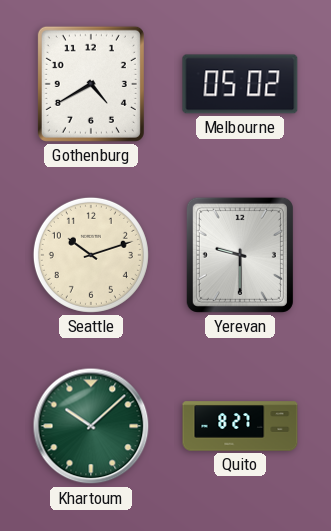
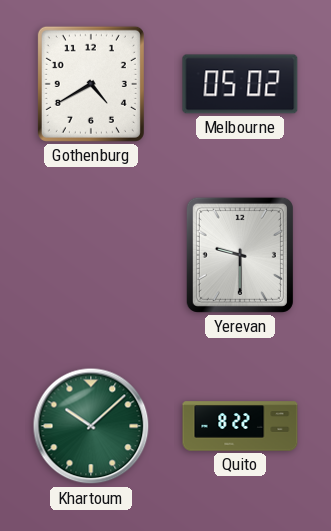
Seattle: 10:12 -> none
Quito: 8:27 -> 8:22
